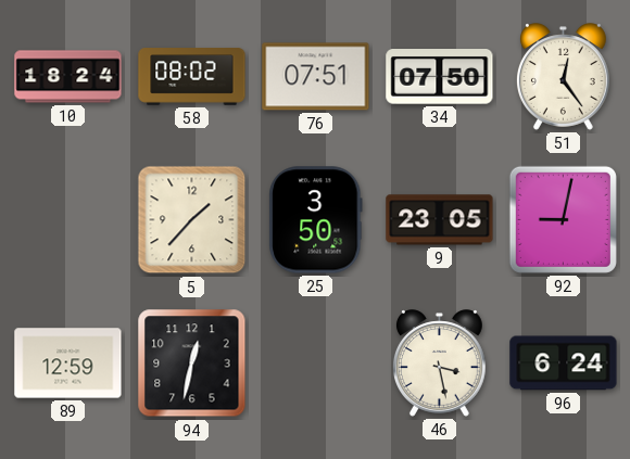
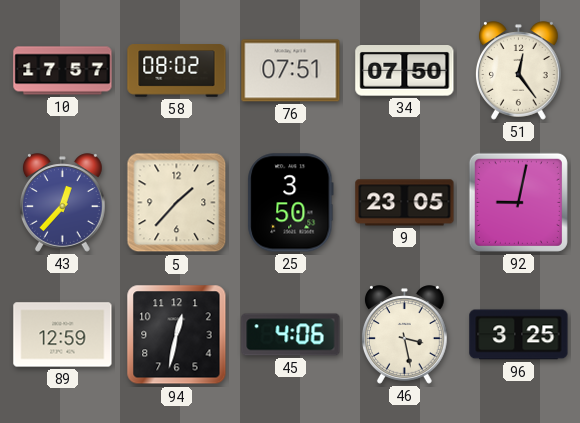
10: 18:24 -> 17:57
43: none -> 12:37
45: none -> 4:06
96: 6:24 -> 3:25
